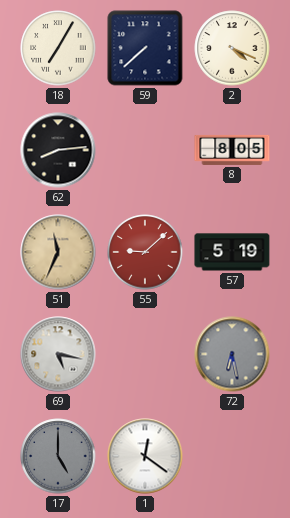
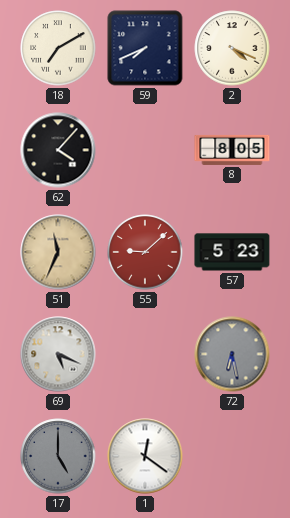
18: 7:05 -> 7:10
59: 7:38 -> 7:41
62: 8:14 -> 4:07
57: 5:19 -> 5:23
69: 5:17 -> 5:19
